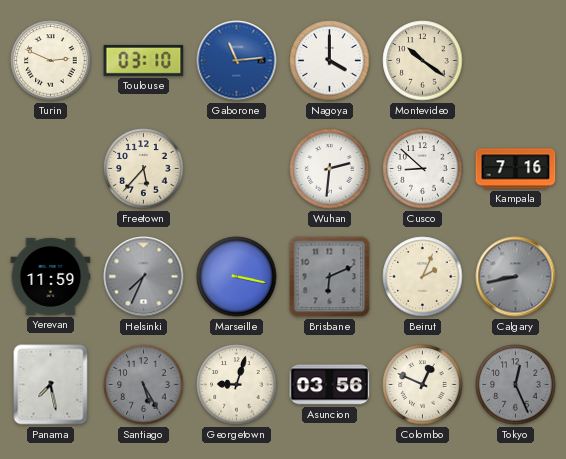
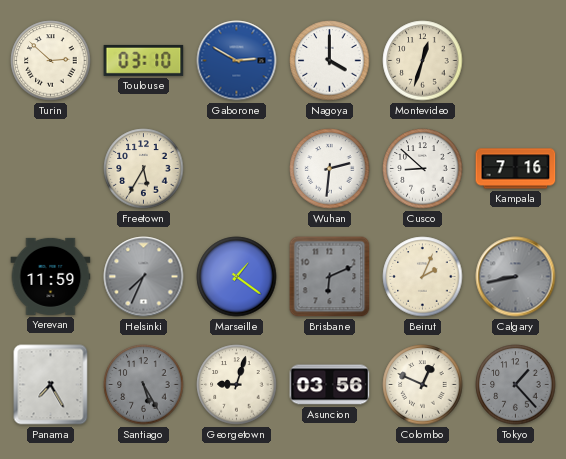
Turin: 2:49 -> 2:52
Gaborone: 11:14 -> 2:50
Montevideo: 10:21 -> 12:33
Freetown: 5:37 -> 5:35
Marseille: 3:17 -> 1:21
Panama: 7:28 -> 7:25
Tokyo: 12:26 -> 1:23
